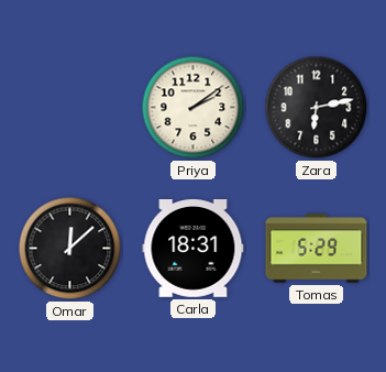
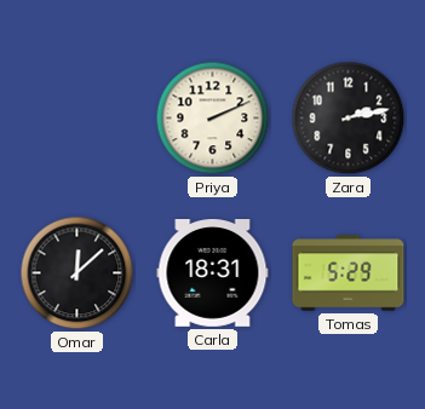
Priya: 2:09 -> 2:11
Zara: 6:13 -> 2:13
